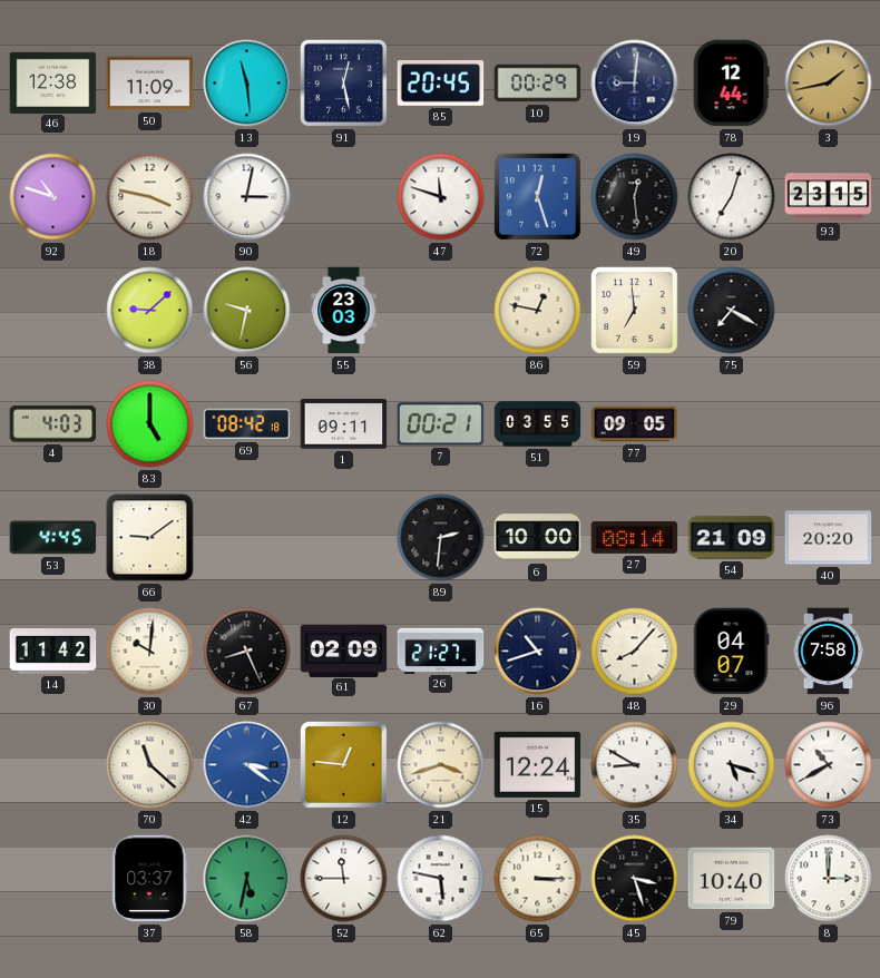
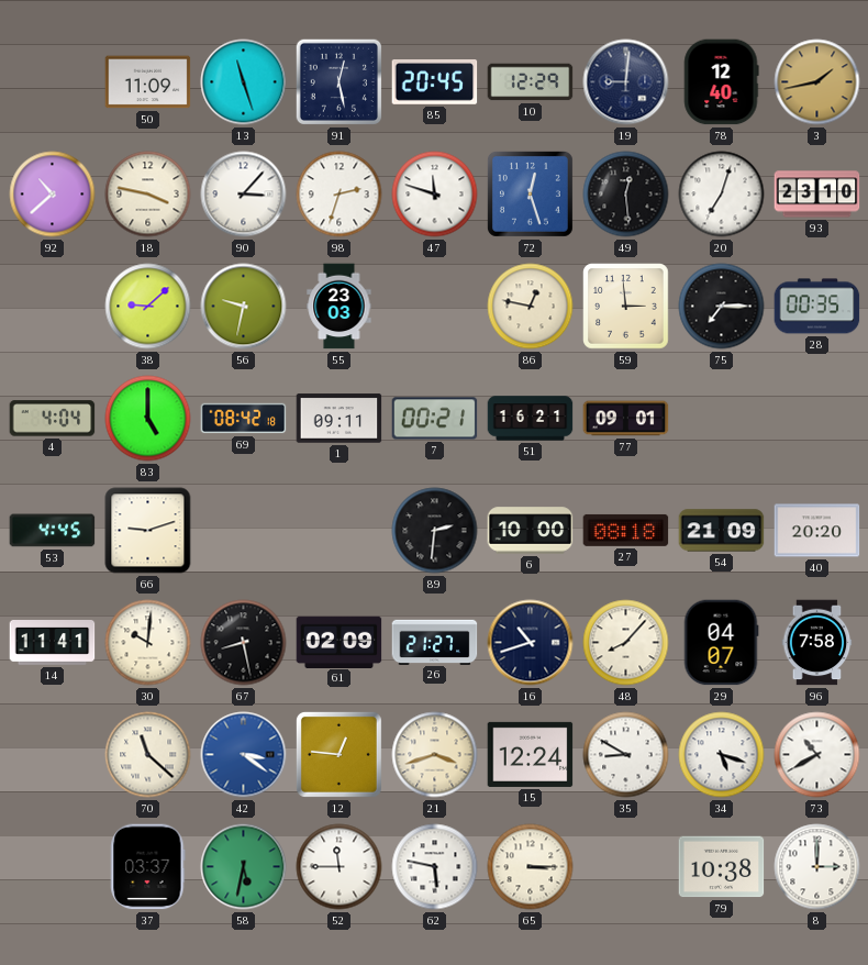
46: 12:38 -> none
13: 11:29 -> 11:27
10: 00:29 -> 12:29
78: 12:44 -> 12:40
92: 10:48 -> 10:38
90: 3:02 -> 3:07
98: none -> 2:33
93: 23:15 -> 23:10
59: 6:59 -> 2:59
75: 7:20 -> 7:15
28: none -> 00:35
4: 4:03 -> 4:04
51: 03:55 -> 16:21
77: 09:05 -> 09:01
66: 9:09 -> 9:12
27: 08:14 -> 08:18
14: 11:42 -> 11:41
67: 8:26 -> 8:28
45: 3:27 -> none
79: 10:40 -> 10:38
